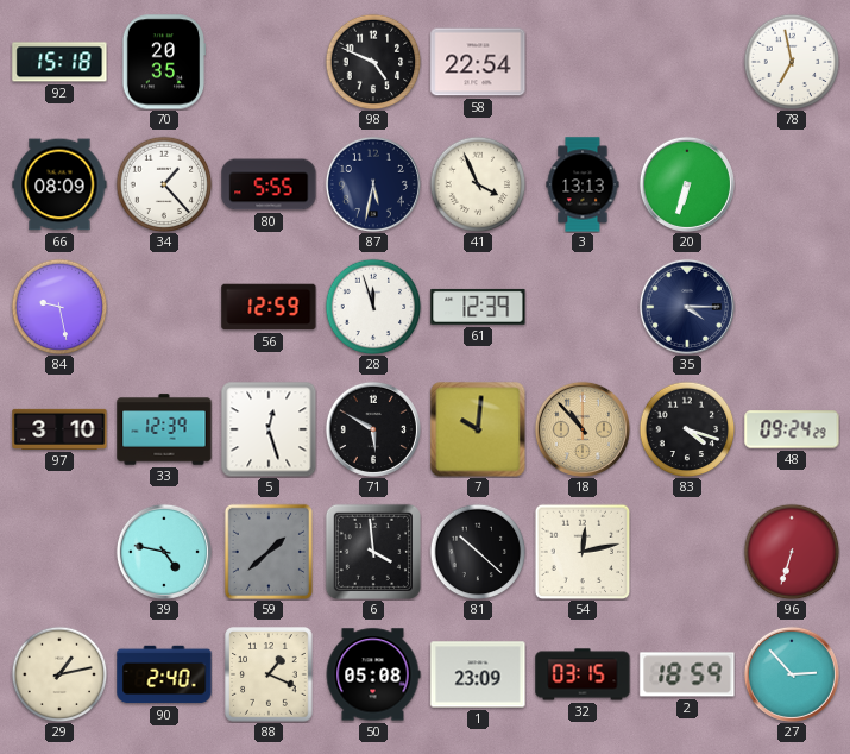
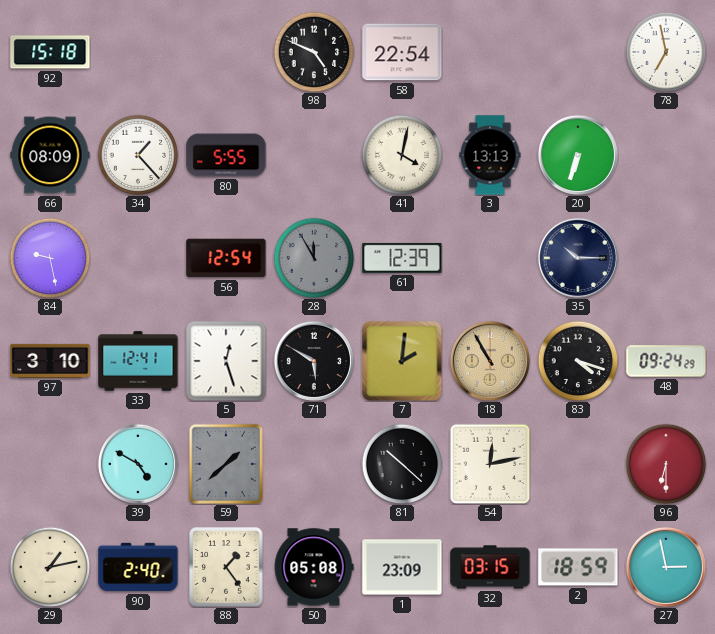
70: 20:35 -> none
87: 5:32 -> none
41: 3:56 -> 4:02
56: 12:59 -> 12:54
28: 11:57 -> 11:55
28 dial: white -> grey
35: 4:15 -> 10:15
33: 12:39 -> 12:41
7: 10:01 -> 2:01
18: 10:53 -> 10:55
39: 4:47 -> 4:50
6: 3:59 -> none
96: 6:33 -> 6:30
88: 1:19 -> 1:24
27: 2:53 -> 2:58
